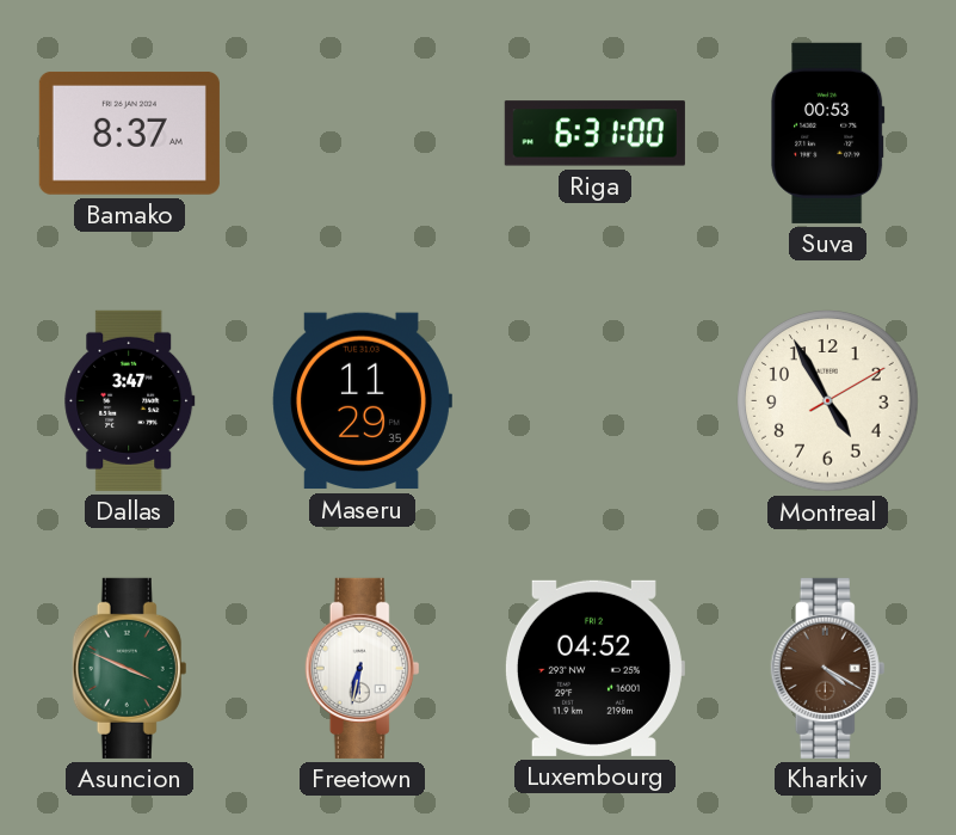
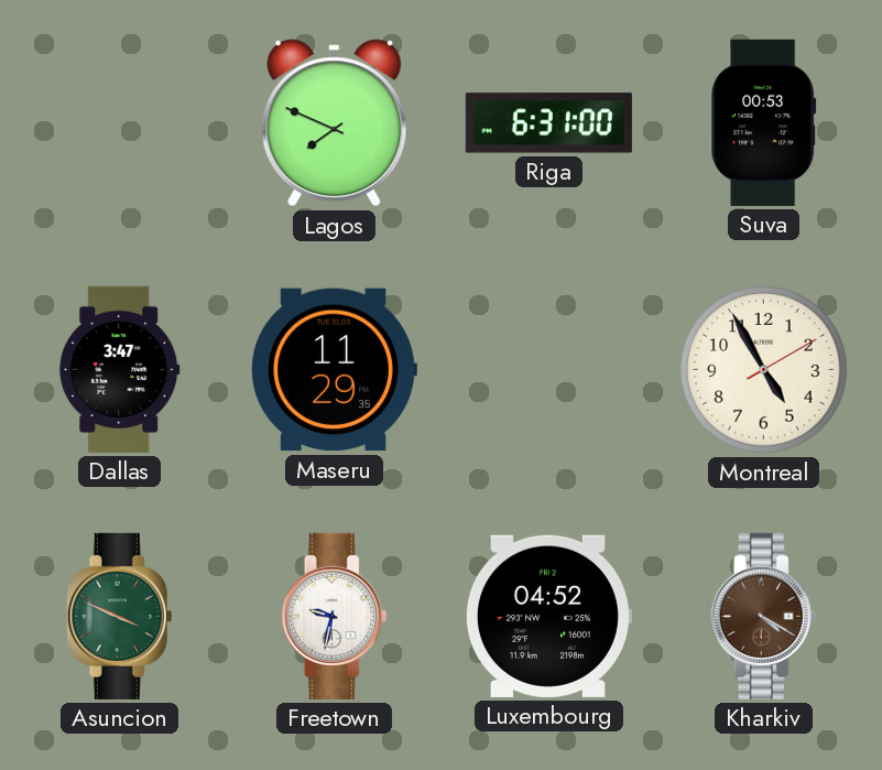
Bamako: 8:37 -> none
Lagos: none -> 7:49
Freetown: 6:32 -> 9:32
